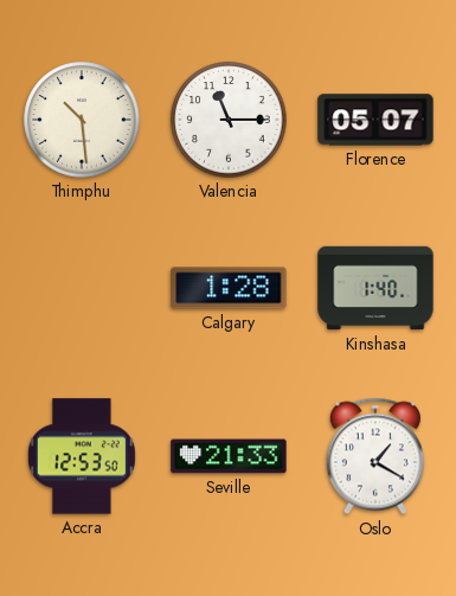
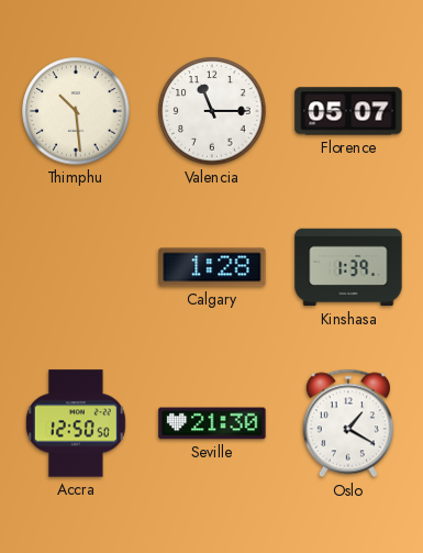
Kinshasa: 1:40 -> 1:39
Accra: 12:53 -> 12:50
Seville: 21:33 -> 21:30
